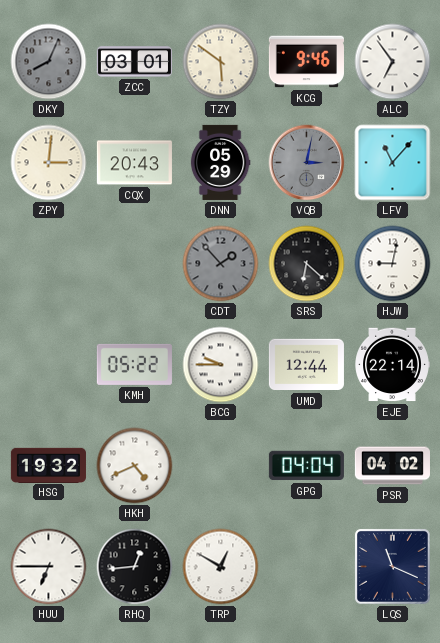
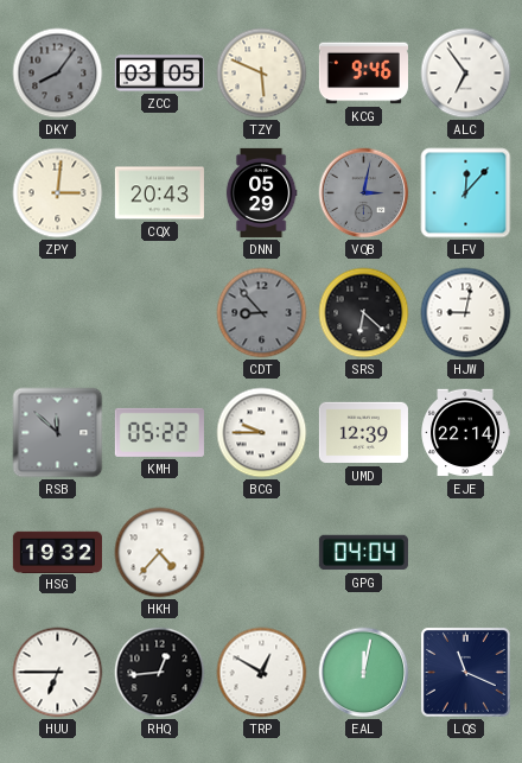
DKY: 8:04 -> 8:06
ZCC: 03:01 -> 03:05
TZY: 5:51 -> 5:49
LFV: 11:07 -> 12:07
CDT: 1:53 -> 8:53
RSB: none -> 11:52
UMD: 12:44 -> 12:39
HKH: 4:41 -> 4:37
PSR: 04:02 -> none
EAL: none -> 12:02
